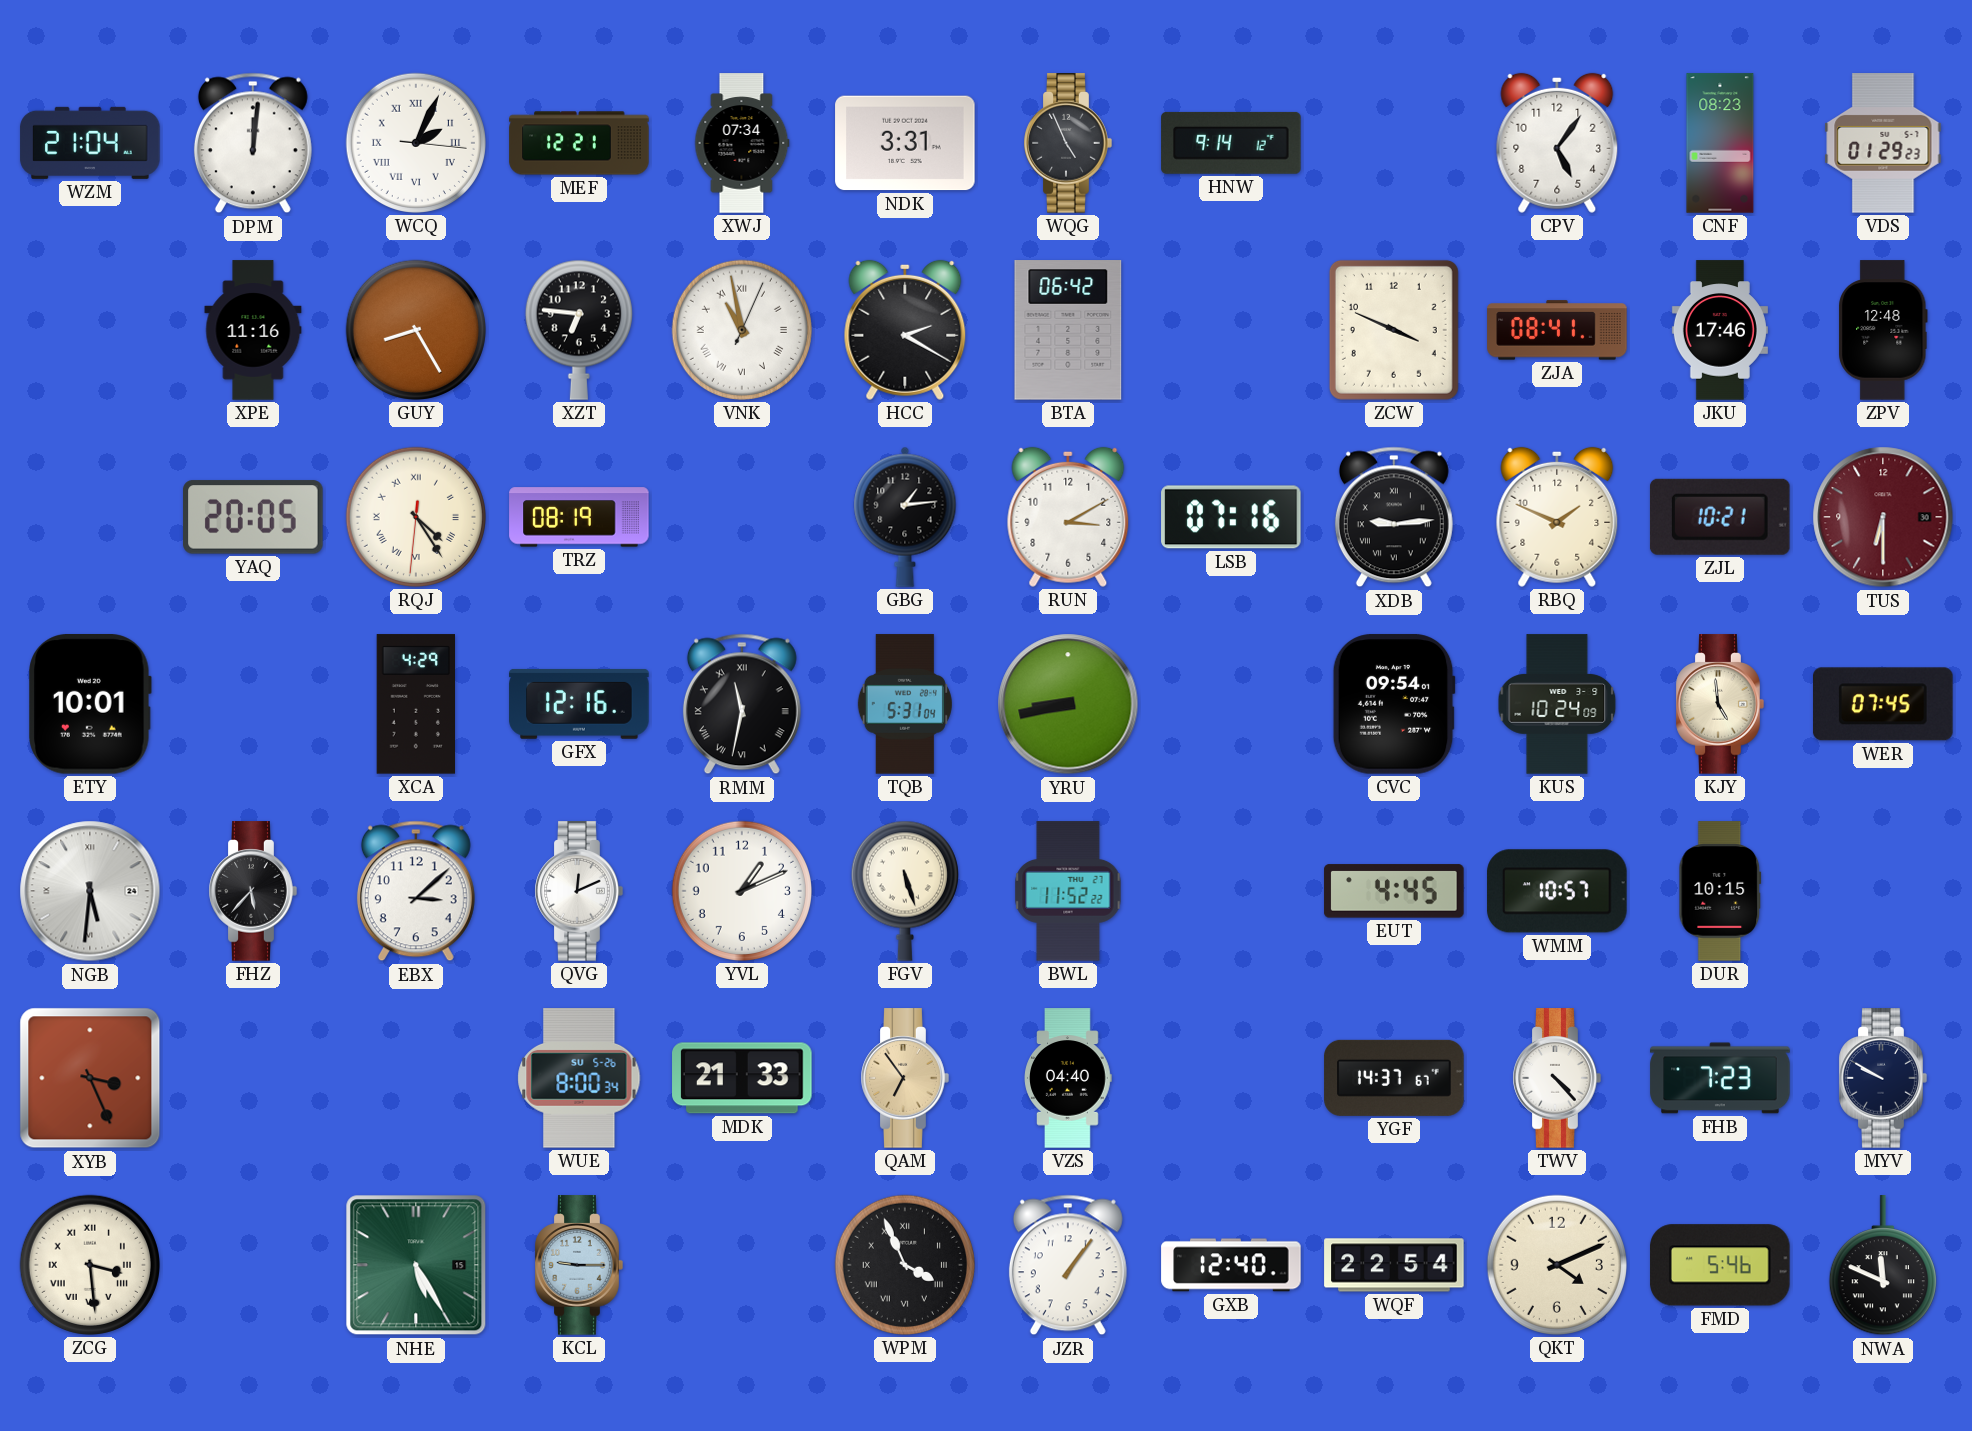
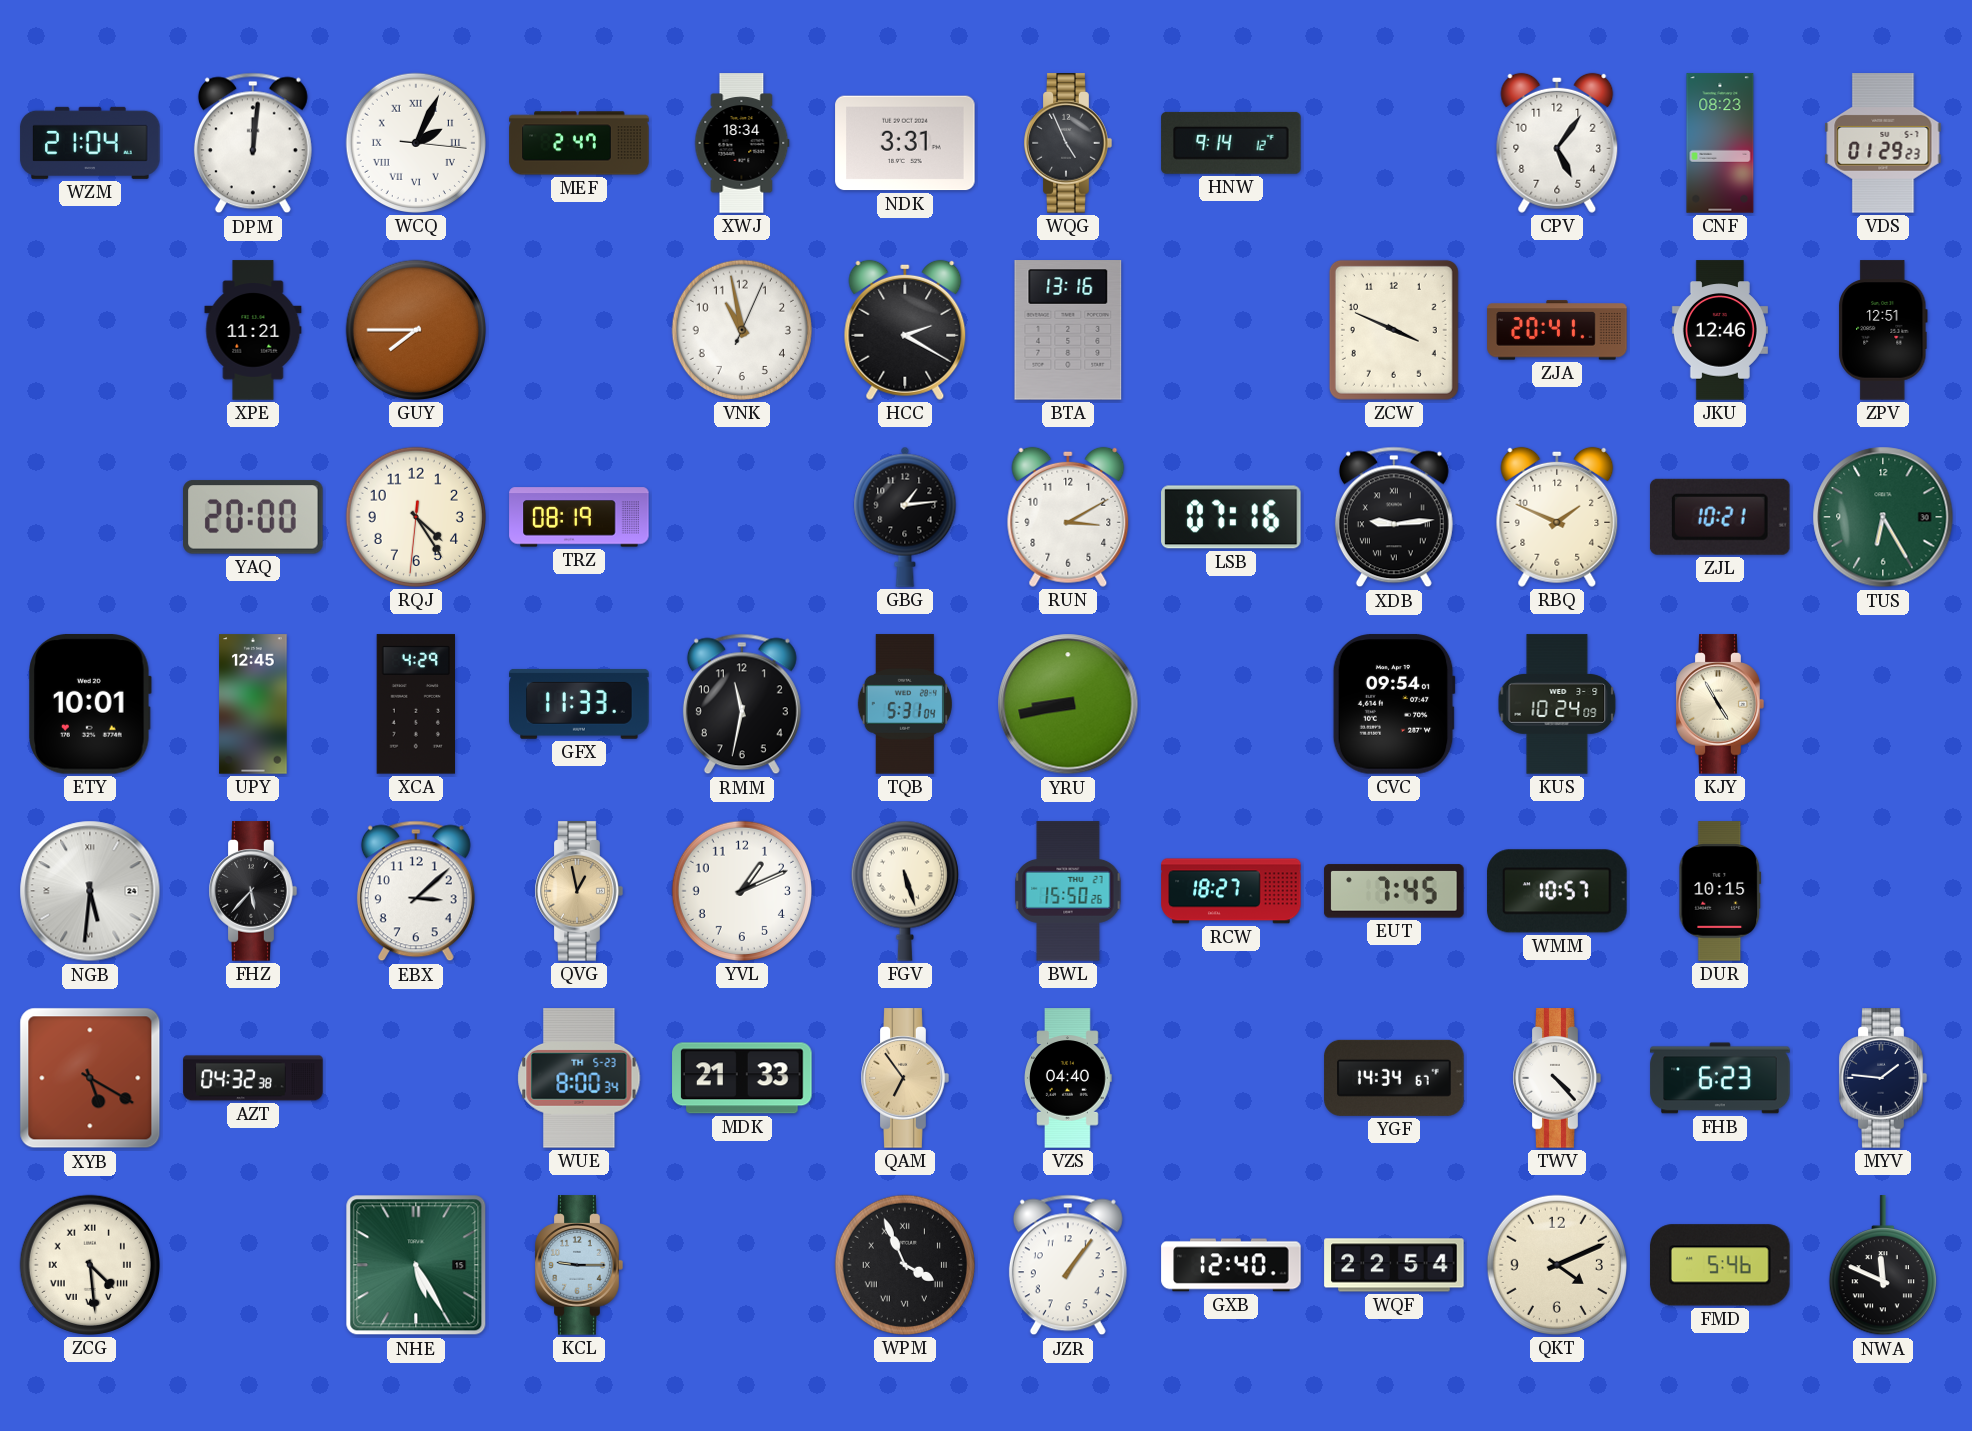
MEF: 12:21 -> 2:47
XWJ: 07:34 -> 18:34
XPE: 11:16 -> 11:21
GUY: 8:25 -> 7:45
XZT: 6:46 -> none
VNK numerals: Roman -> Arabic
BTA: 06:42 -> 13:16
ZJA: 08:41 -> 20:41
JKU: 17:46 -> 12:46
ZPV: 12:48 -> 12:51
YAQ: 20:05 -> 20:00
RQJ numerals: Roman -> Arabic
TUS: 6:30 -> 6:25
TUS dial: burgundy -> green
UPY: none -> 12:45
GFX: 12:16 -> 11:33
RMM numerals: Roman -> Arabic
KJY: 4:59 -> 4:55
WER: 07:45 -> none
QVG: 12:11 -> 12:58
QVG dial: white -> champagne
BWL: 11:52 -> 15:50
RCW: none -> 18:27
EUT: 4:45 -> 7:45
XYB: 3:26 -> 5:20
AZT: none -> 04:32
WUE date: SU 5-26 -> TH 5-23
YGF: 14:37 -> 14:34
FHB: 7:23 -> 6:23
MYV: 9:50 -> 1:46
ZCG: 3:29 -> 4:29
